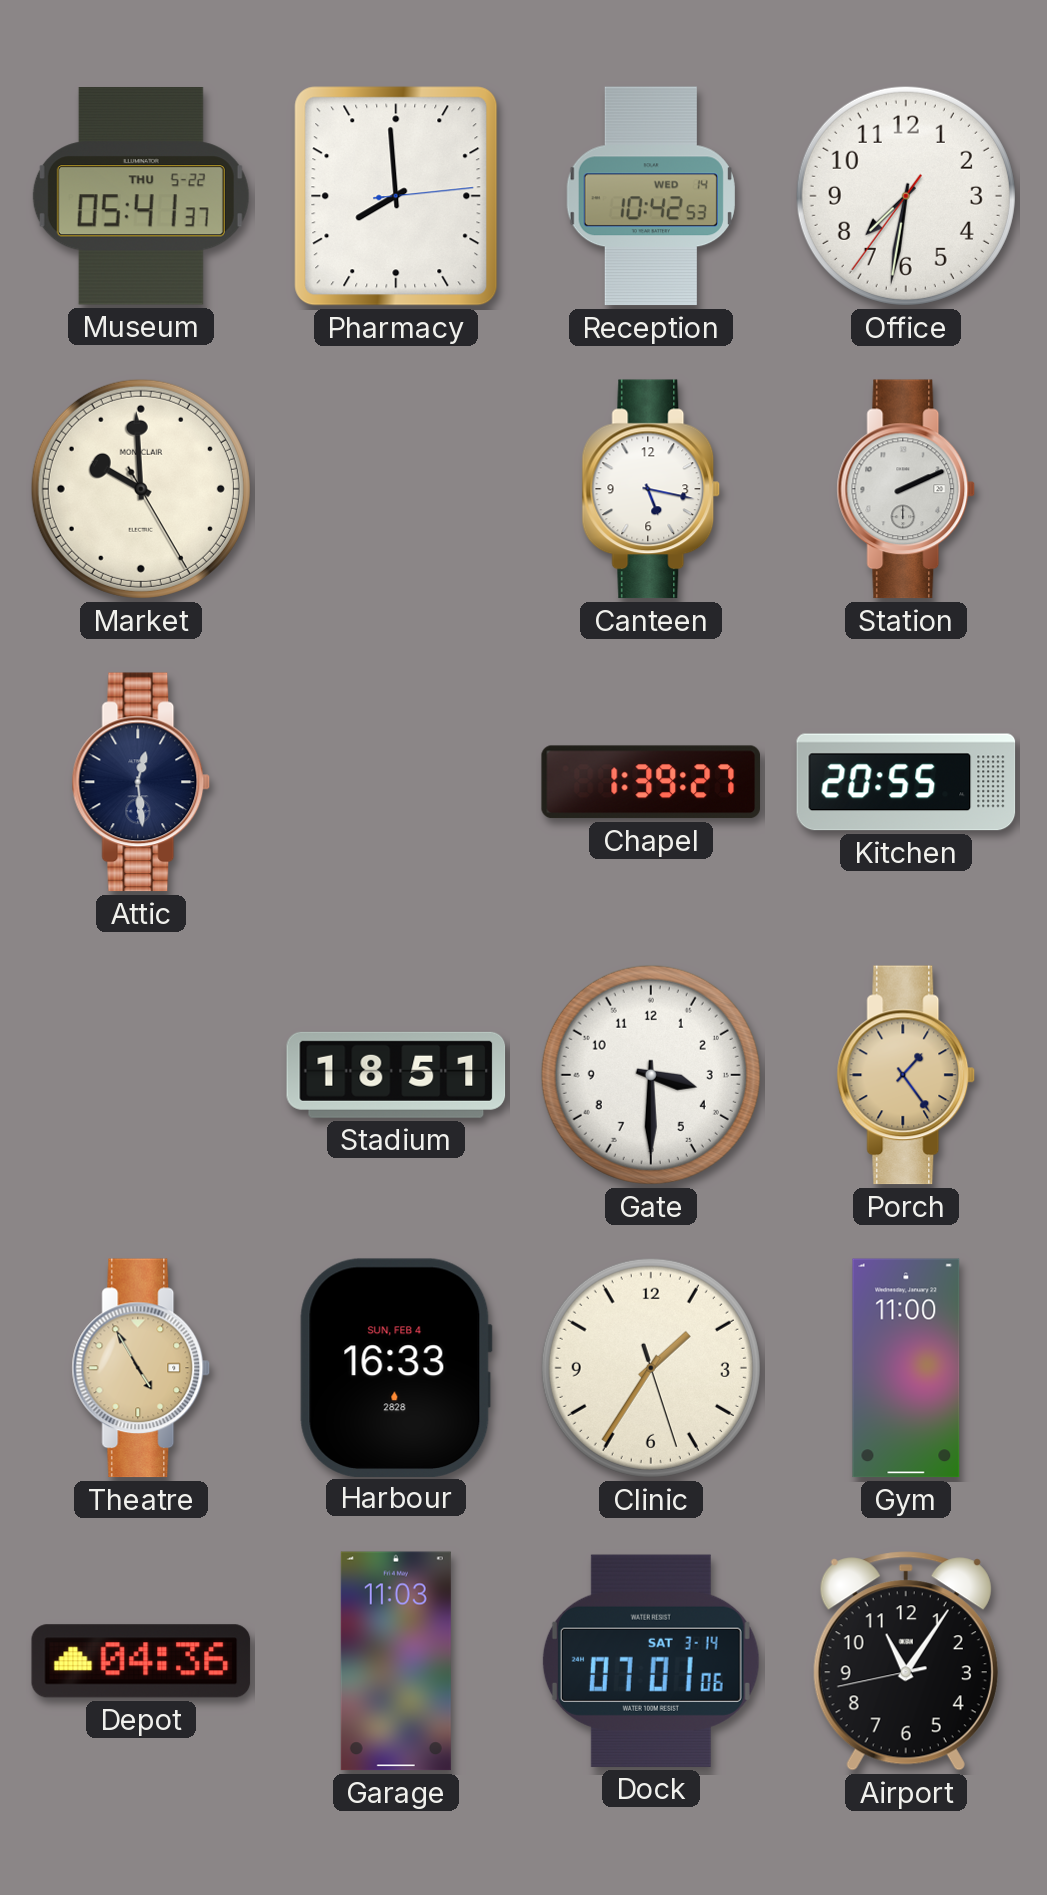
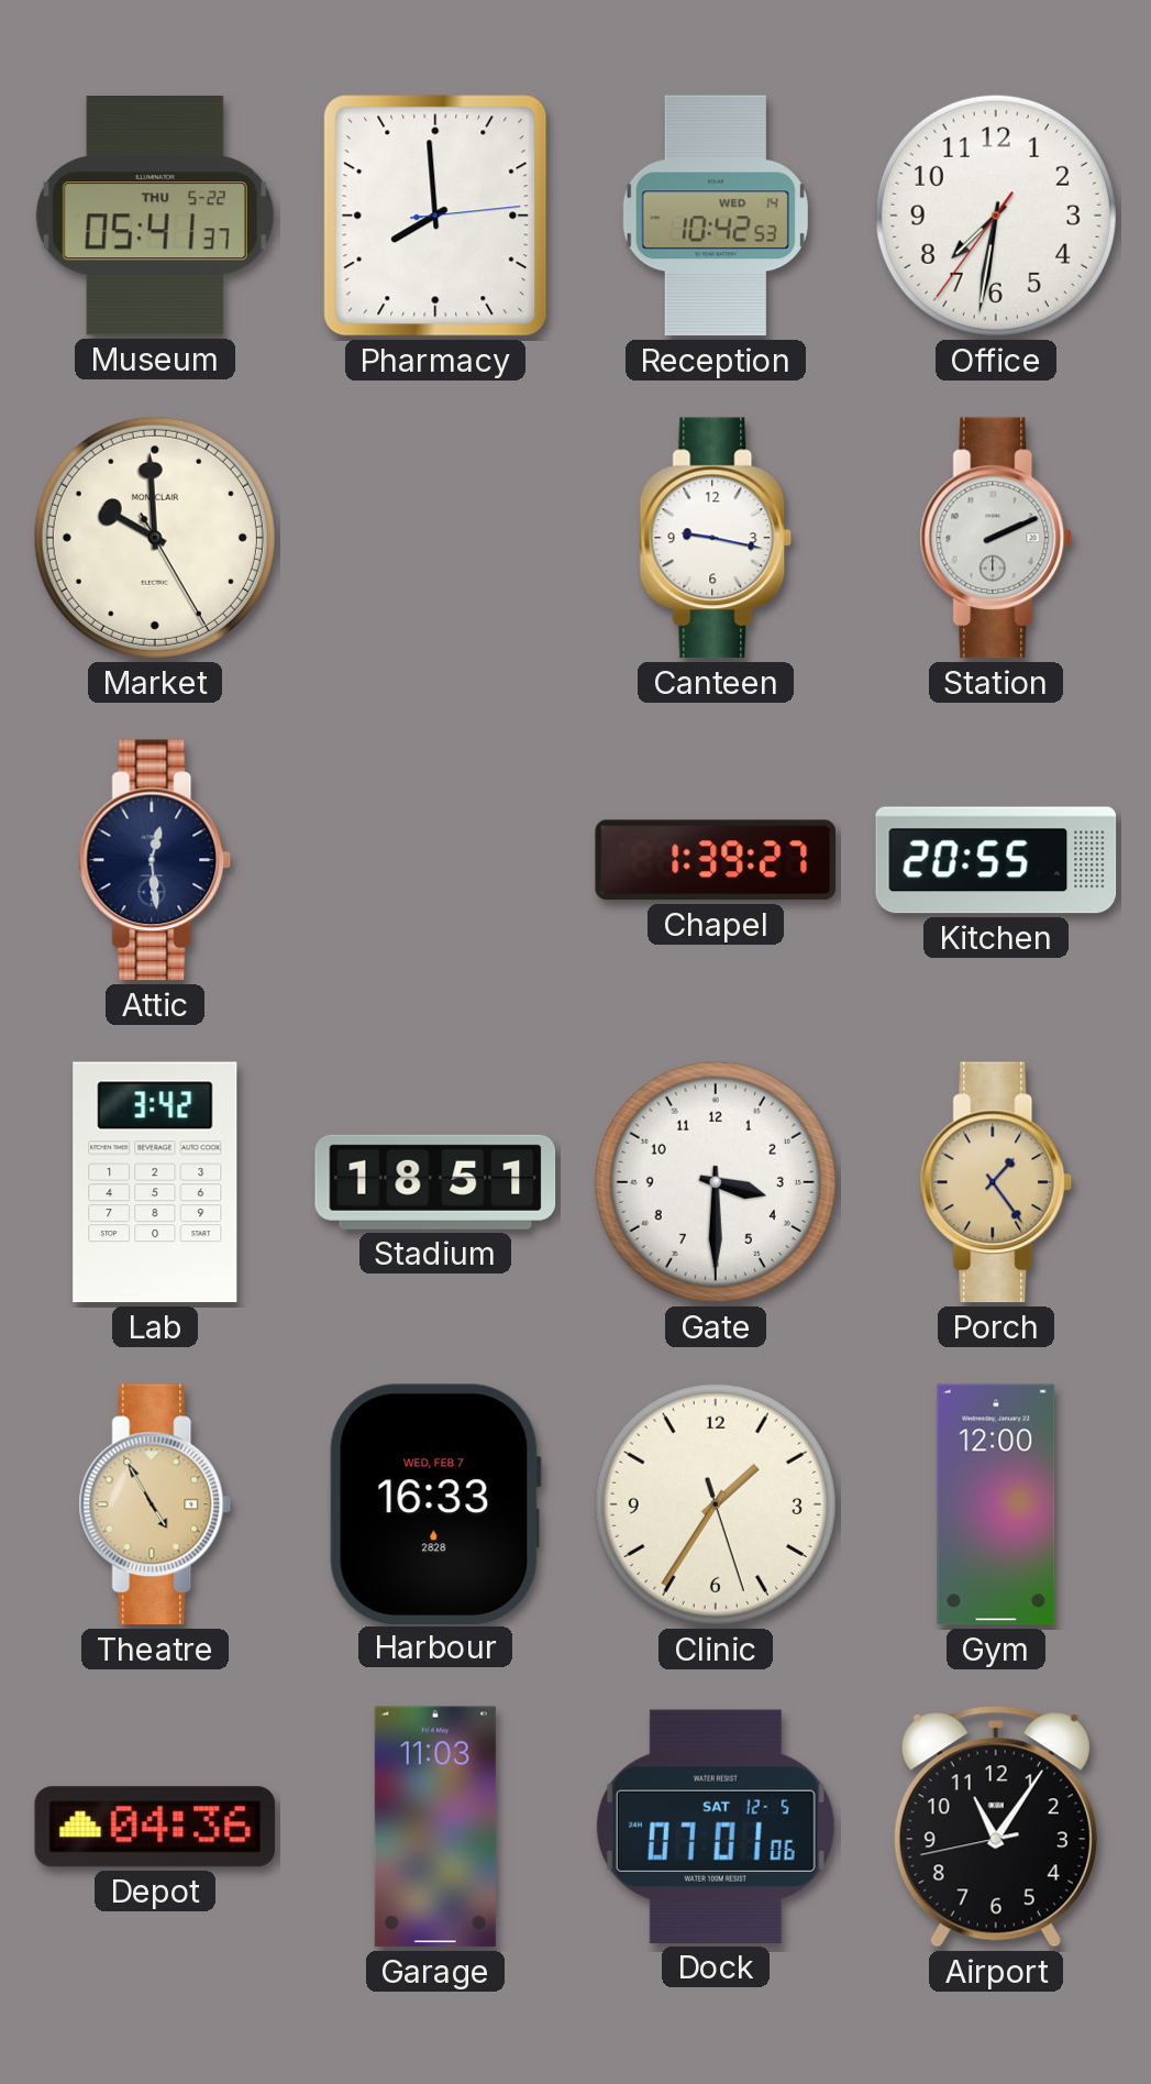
Canteen: 5:17 -> 9:17
Lab: none -> 3:42
Harbour date: SUN, FEB 4 -> WED, FEB 7
Gym: 11:00 -> 12:00
Dock date: SAT 3-14 -> SAT 12-5
